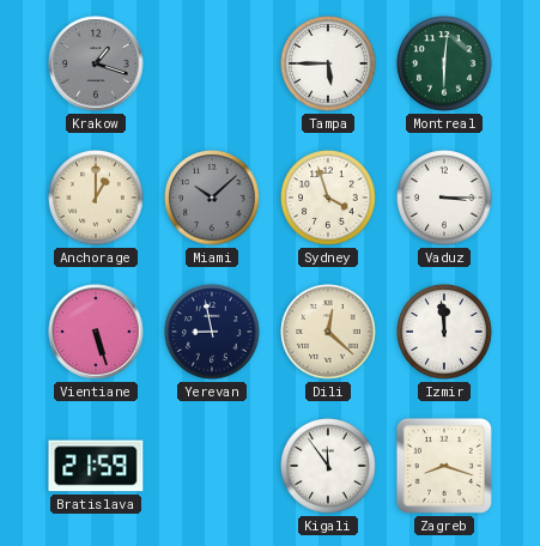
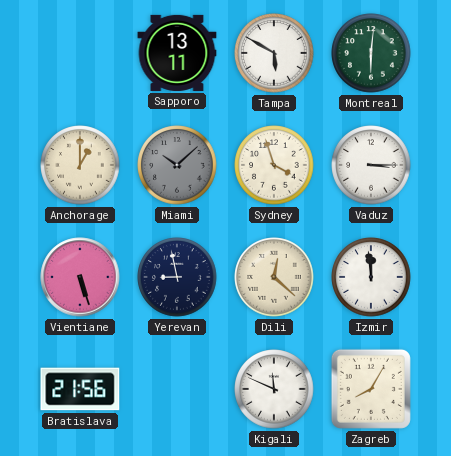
Krakow: 1:18 -> none
Sapporo: none -> 13:11
Tampa: 5:45 -> 5:50
Bratislava: 21:59 -> 21:56
Kigali: 11:54 -> 11:49
Zagreb: 8:18 -> 8:05
